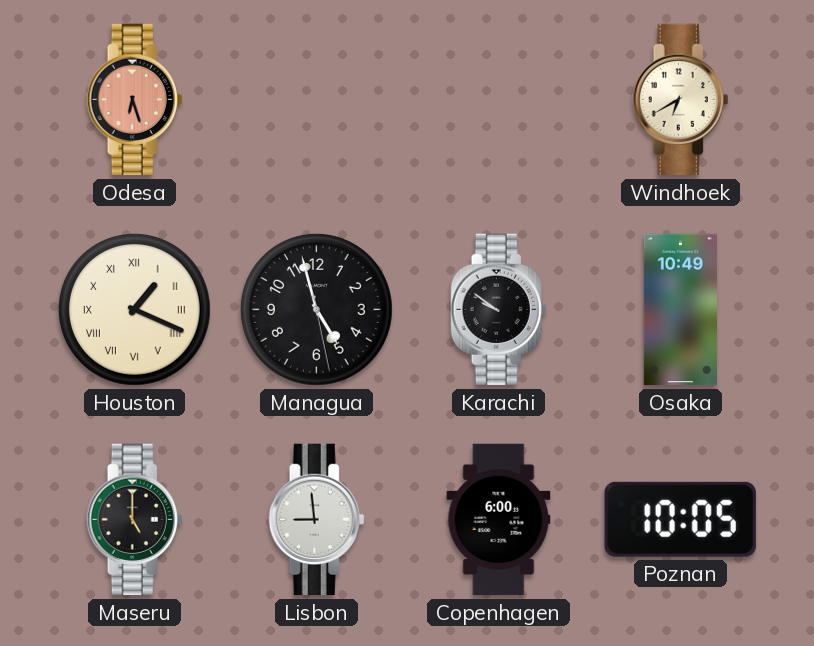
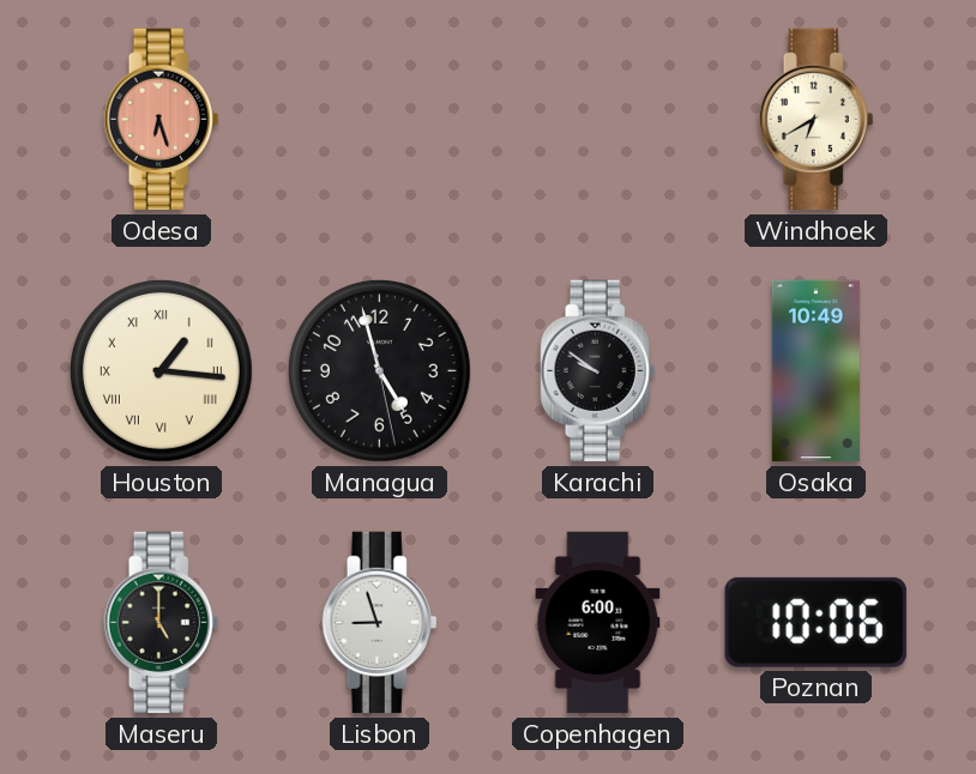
Houston: 1:19 -> 1:16
Lisbon: 8:59 -> 8:57
Poznan: 10:05 -> 10:06
